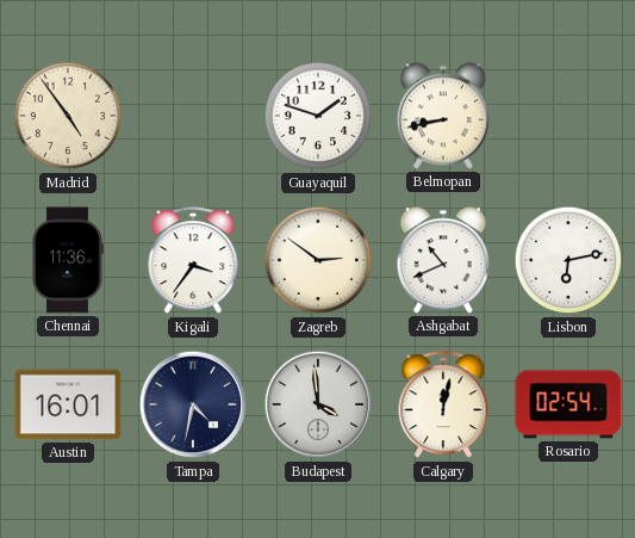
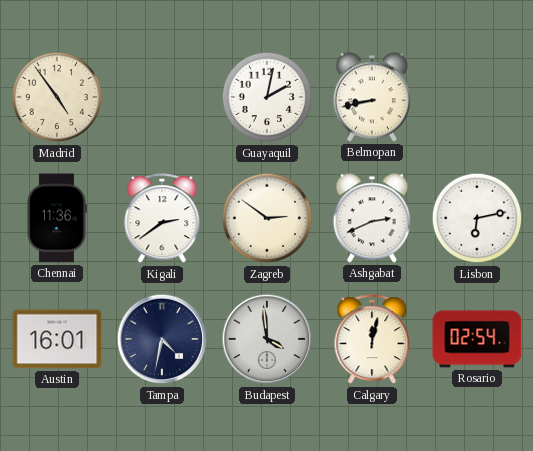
Guayaquil: 1:48 -> 2:02
Kigali: 3:36 -> 2:39
Ashgabat: 10:41 -> 2:41
